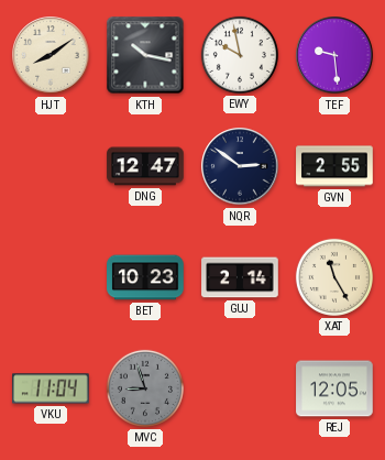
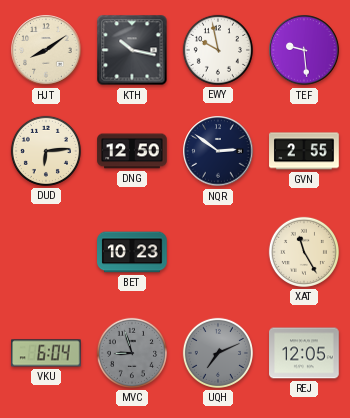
DUD: none -> 6:14
DNG: 12:47 -> 12:50
GUJ: 2:14 -> none
VKU: 11:04 -> 6:04
UQH: none -> 7:11
